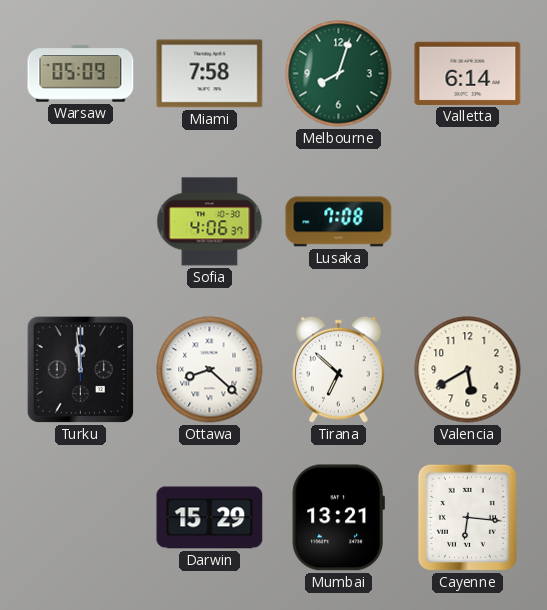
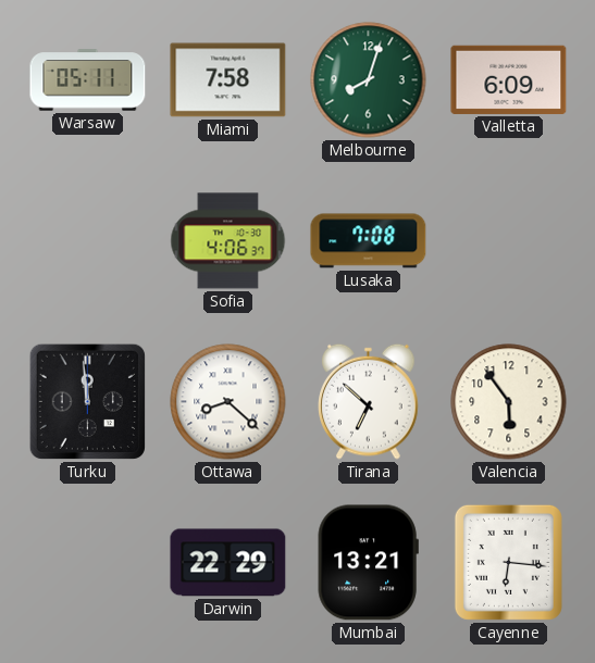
Warsaw: 05:09 -> 05:11
Valletta: 6:14 -> 6:09
Valencia: 5:40 -> 5:54
Darwin: 15:29 -> 22:29
